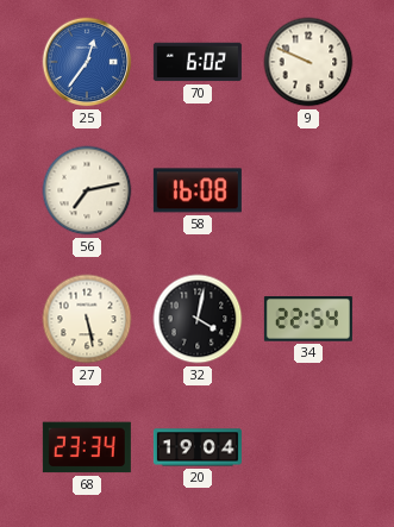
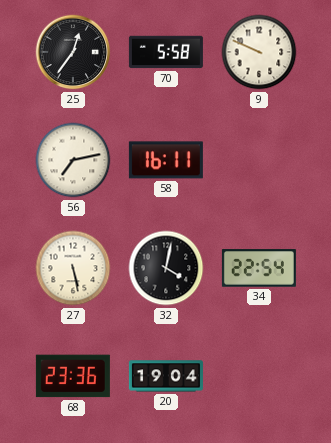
25 dial: blue -> black
70: 6:02 -> 5:58
58: 16:08 -> 16:11
68: 23:34 -> 23:36
